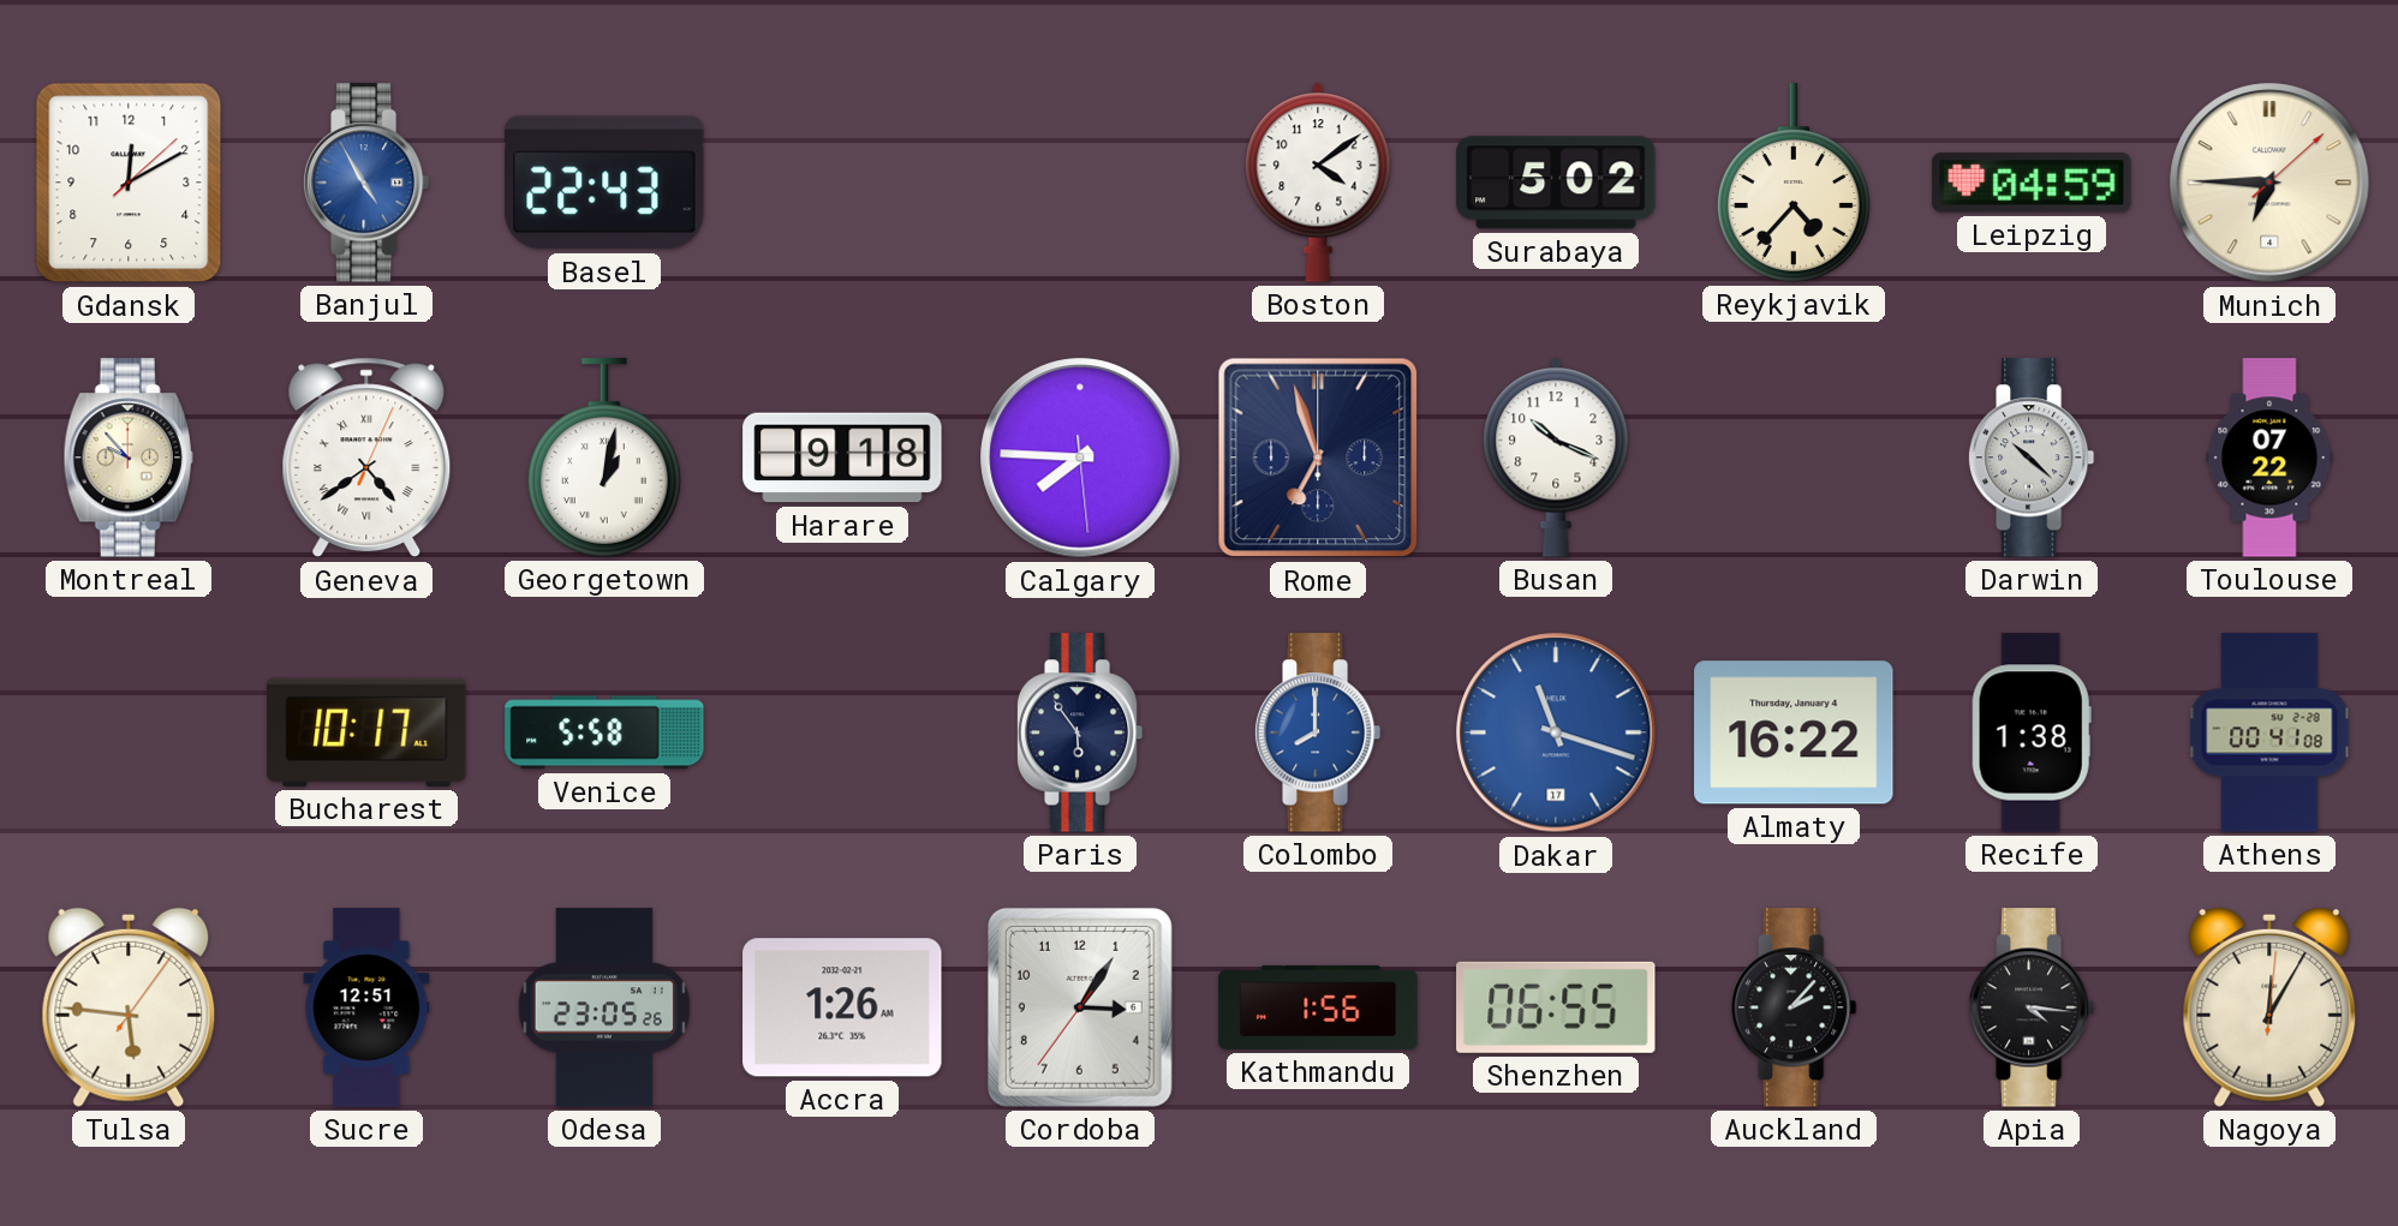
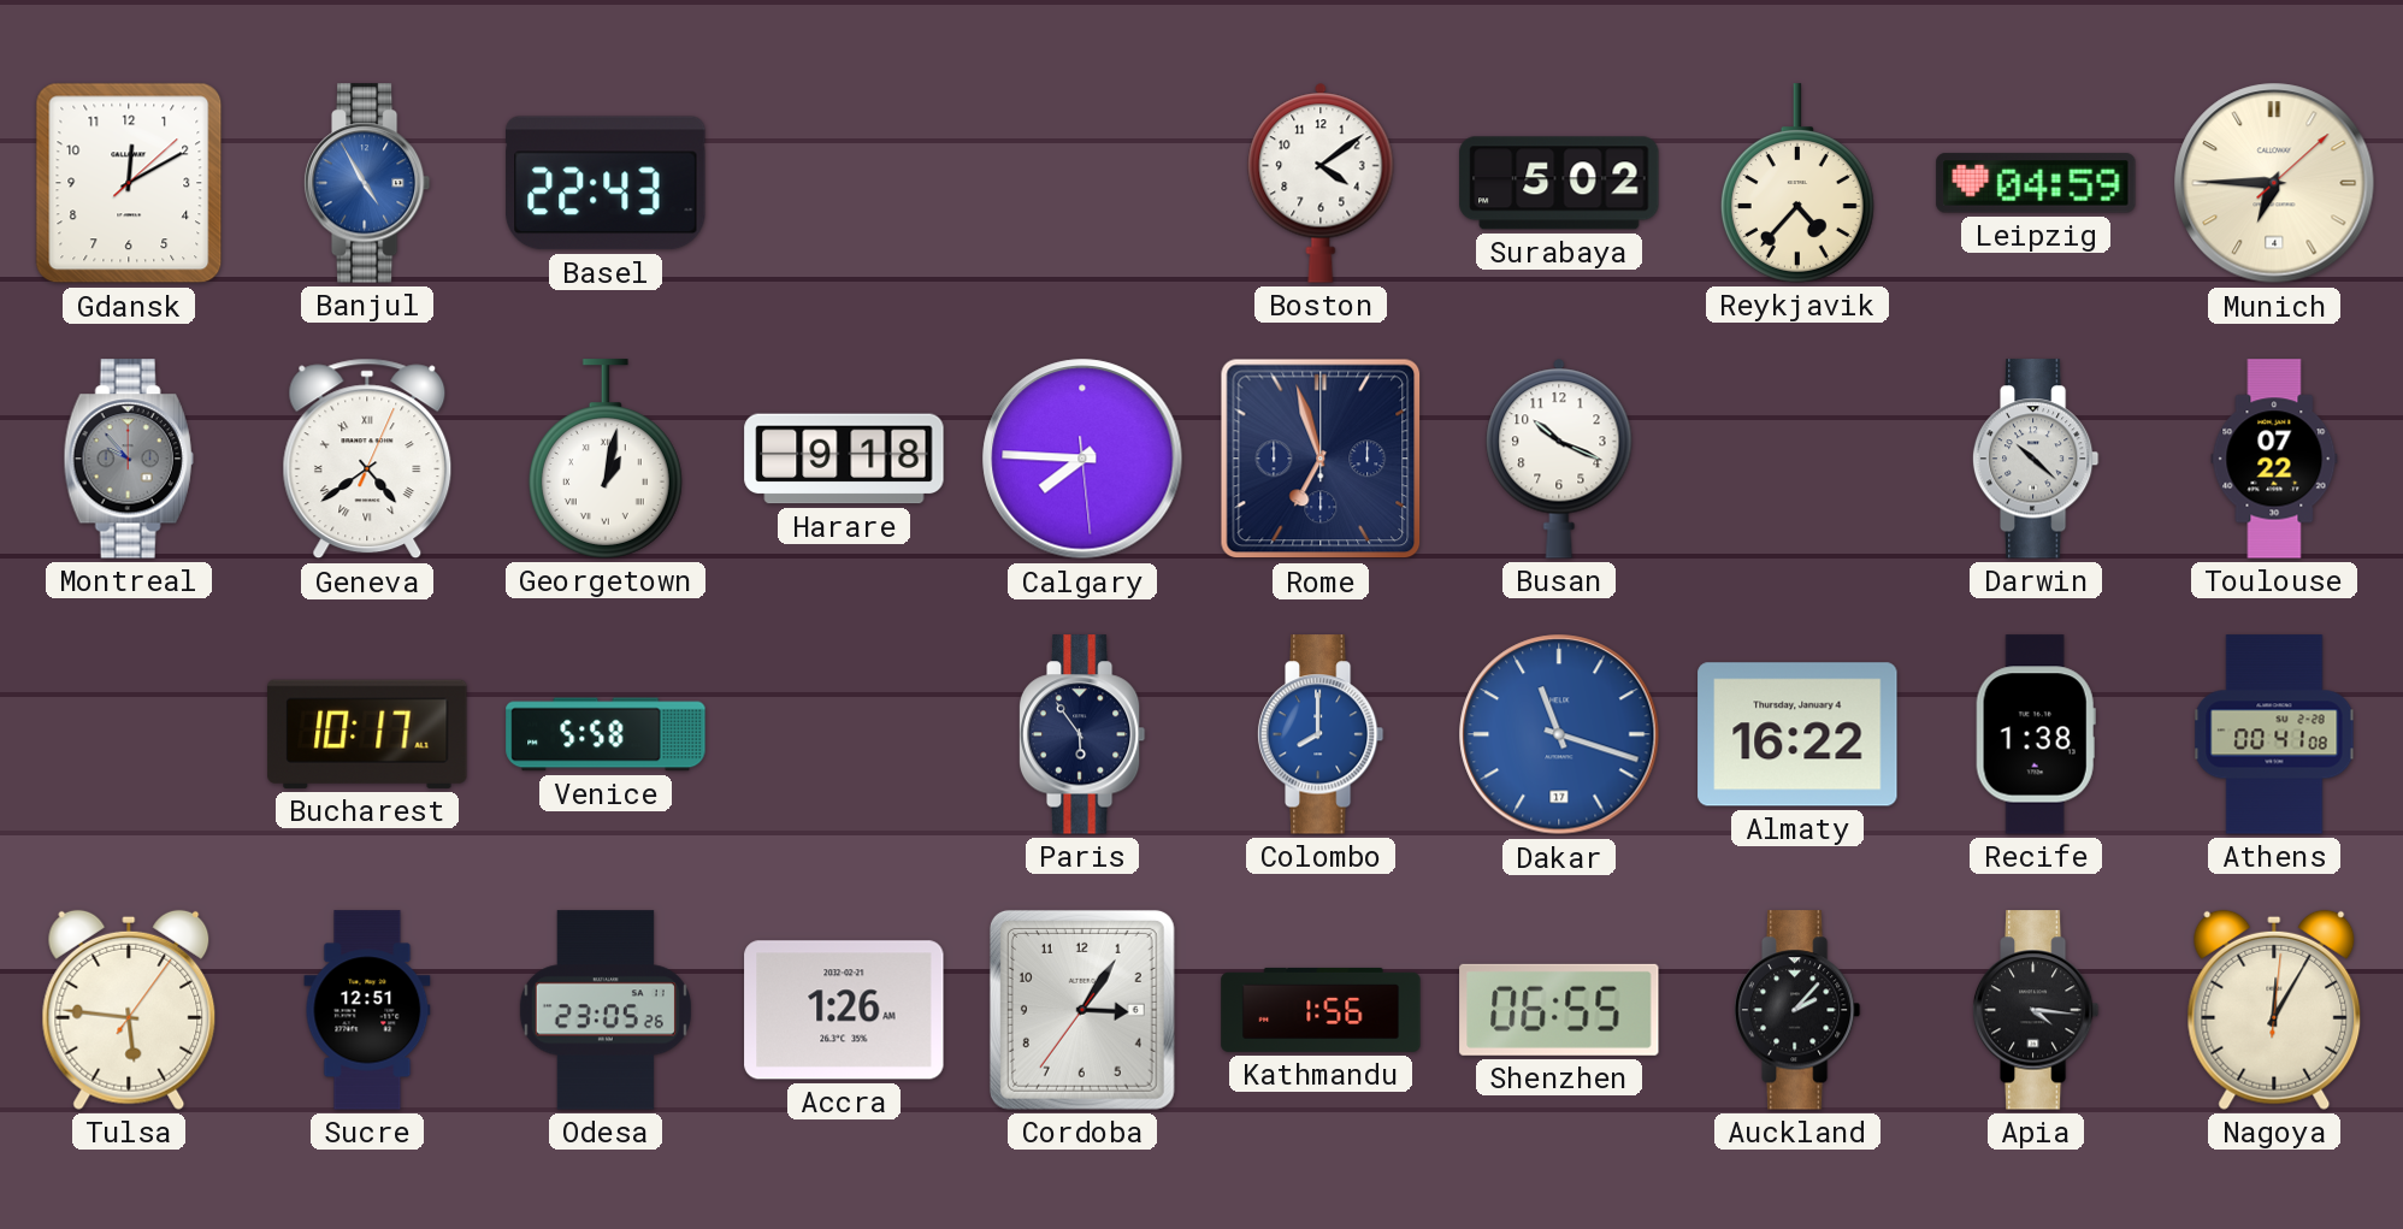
Montreal dial: cream -> grey
